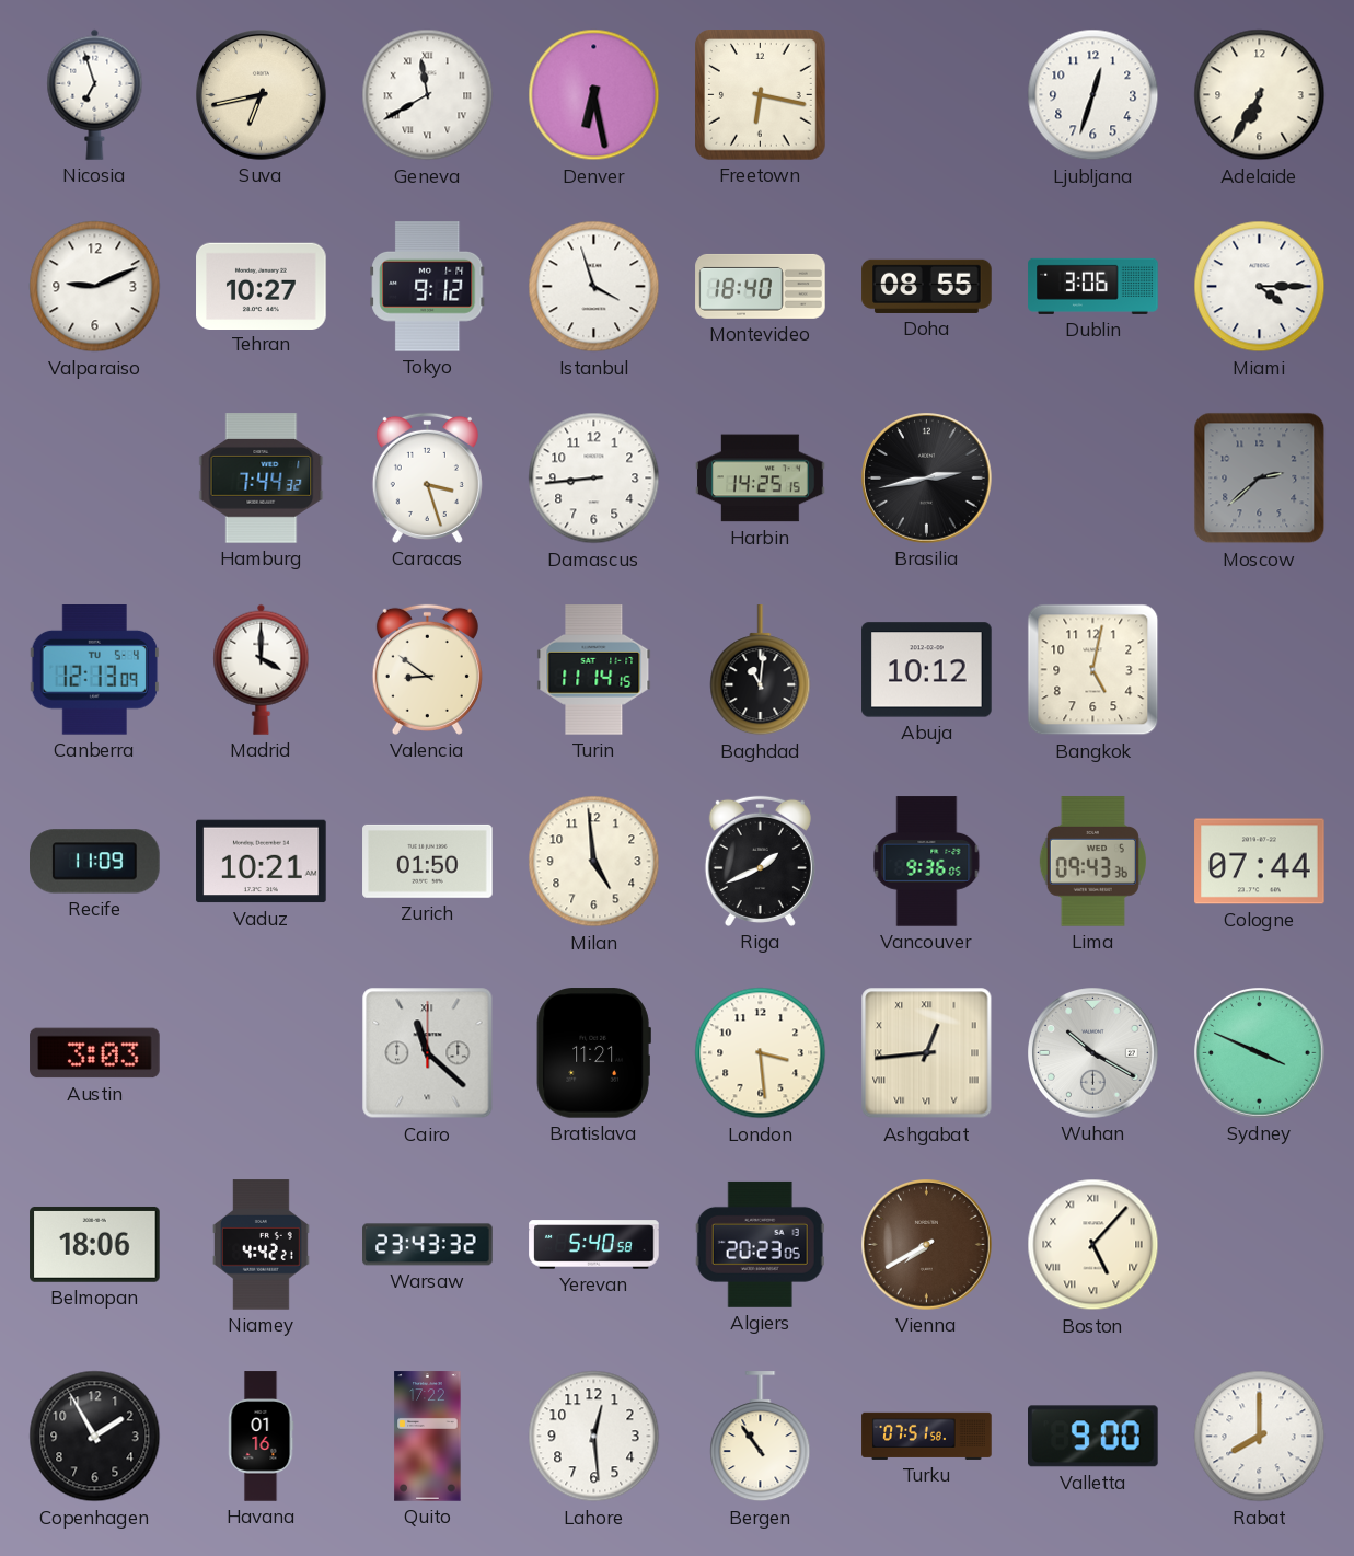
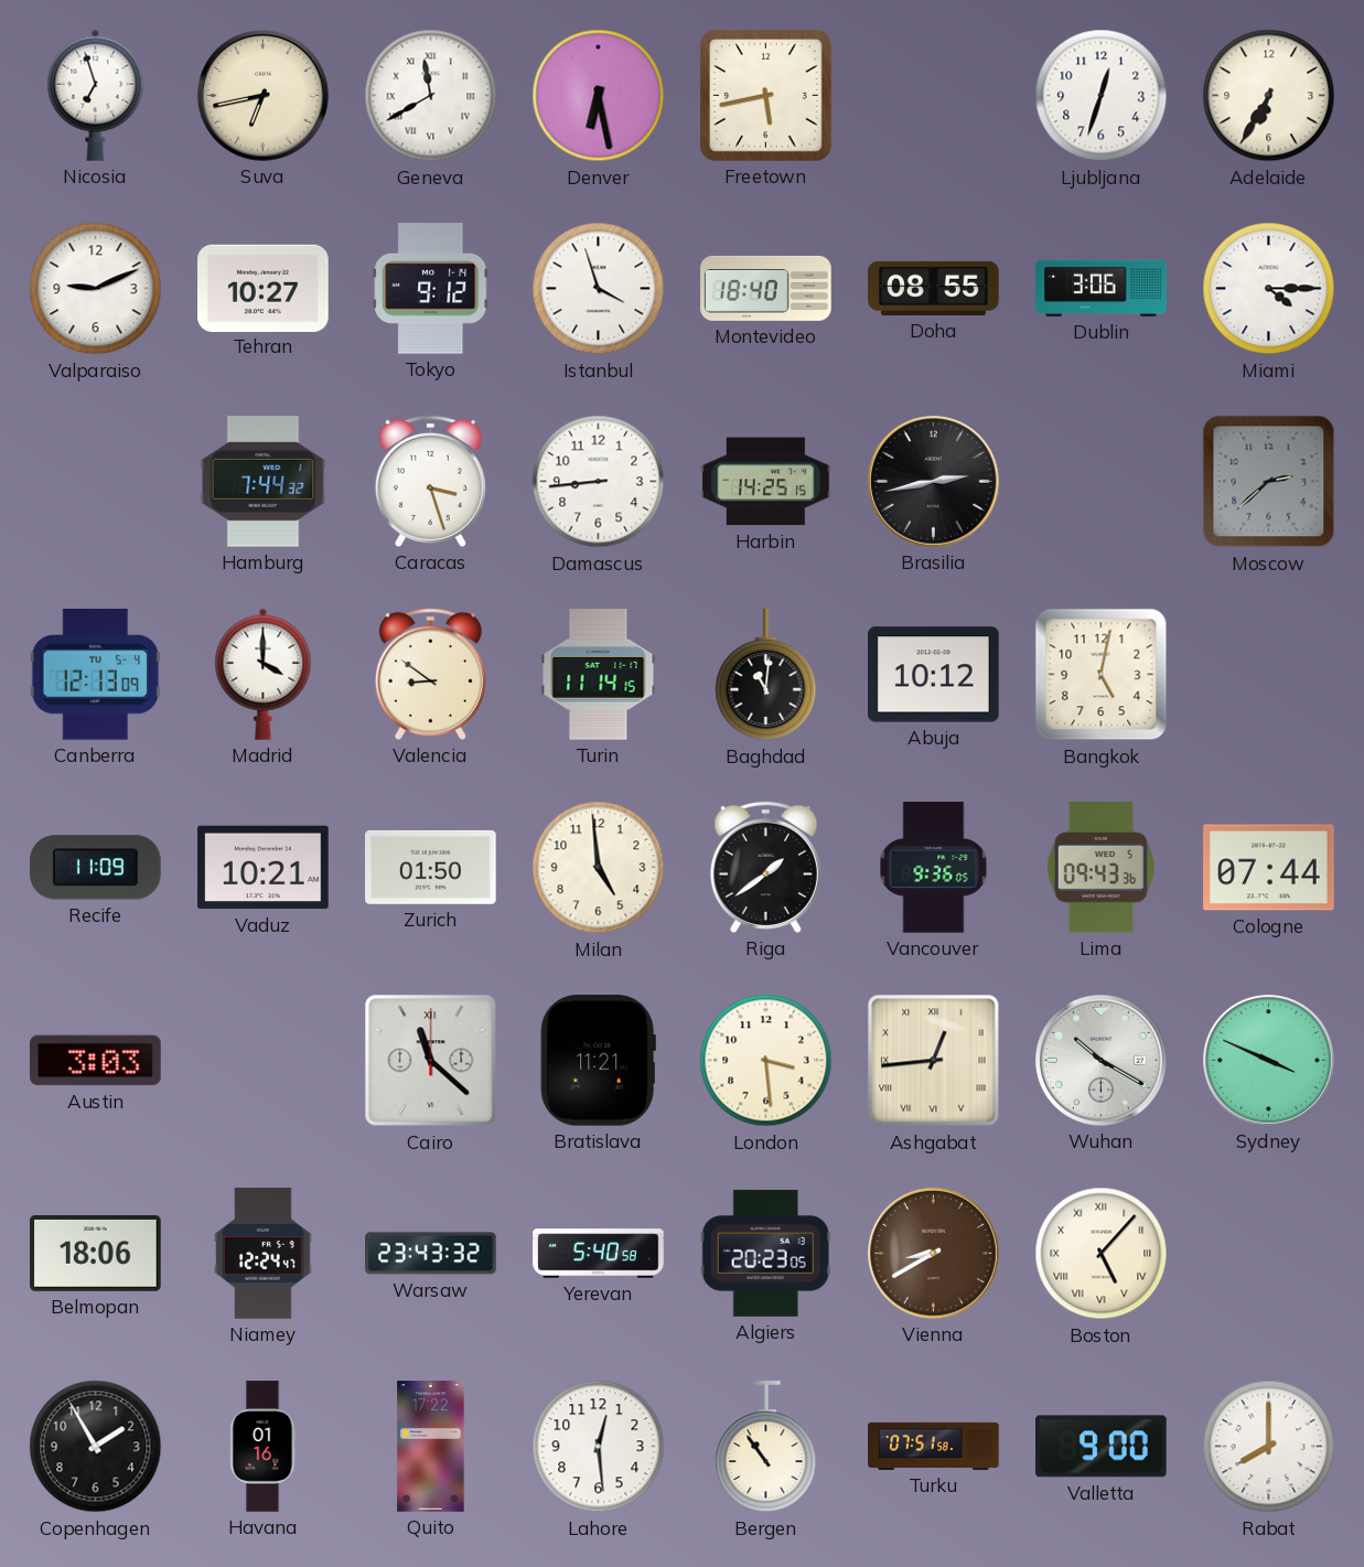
Freetown: 6:17 -> 5:43
Riga: 1:41 -> 1:39
Niamey: 4:42 -> 12:24
Vienna: 7:40 -> 8:40
